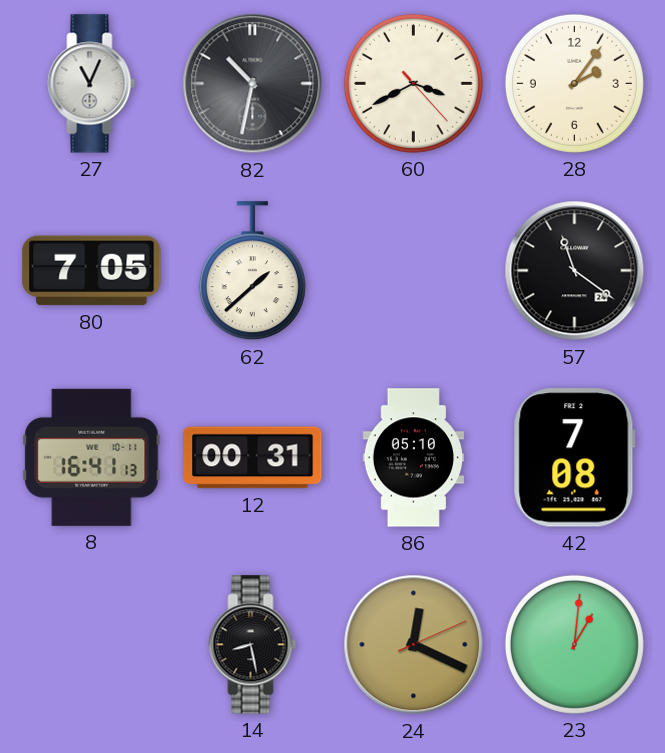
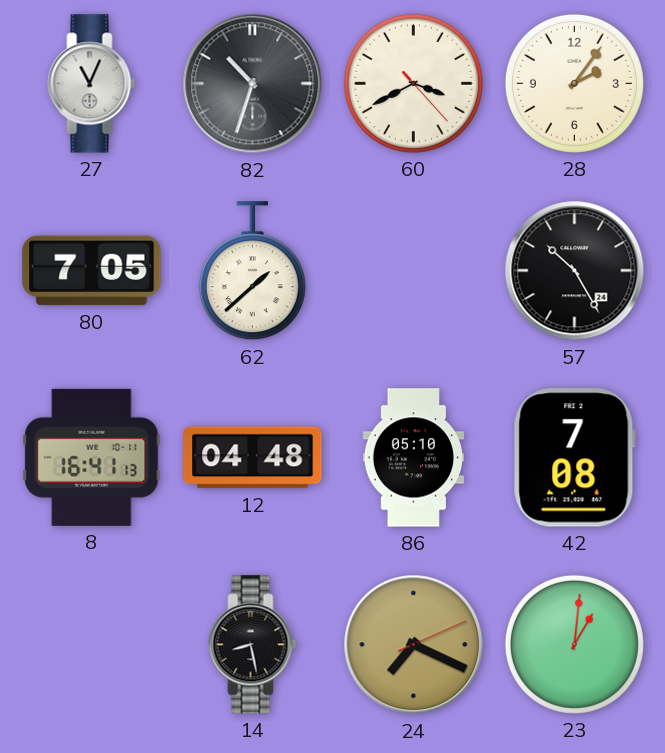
82: 10:32 -> 10:33
57: 11:21 -> 10:25
12: 00:31 -> 04:48
24: 12:19 -> 7:19
